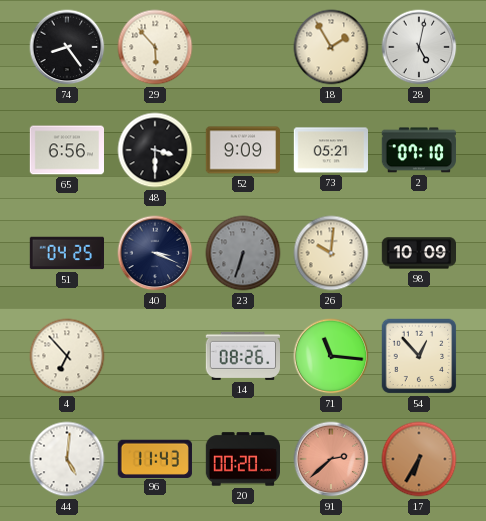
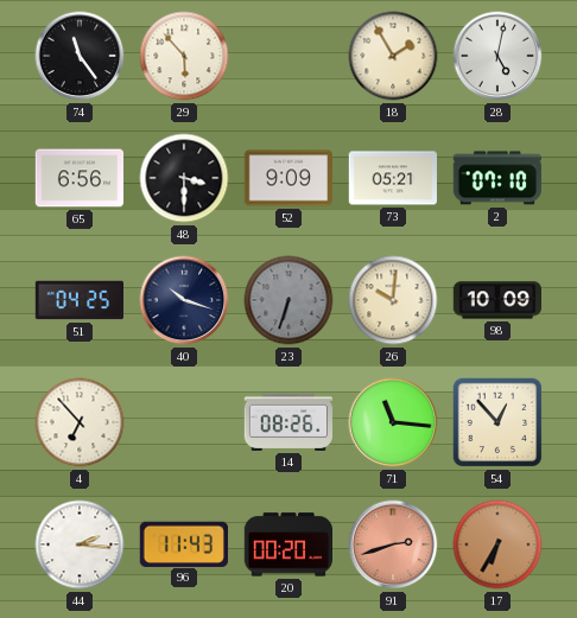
74: 8:24 -> 11:24
40: 3:19 -> 10:18
44: 5:01 -> 2:16
91: 2:38 -> 2:42
